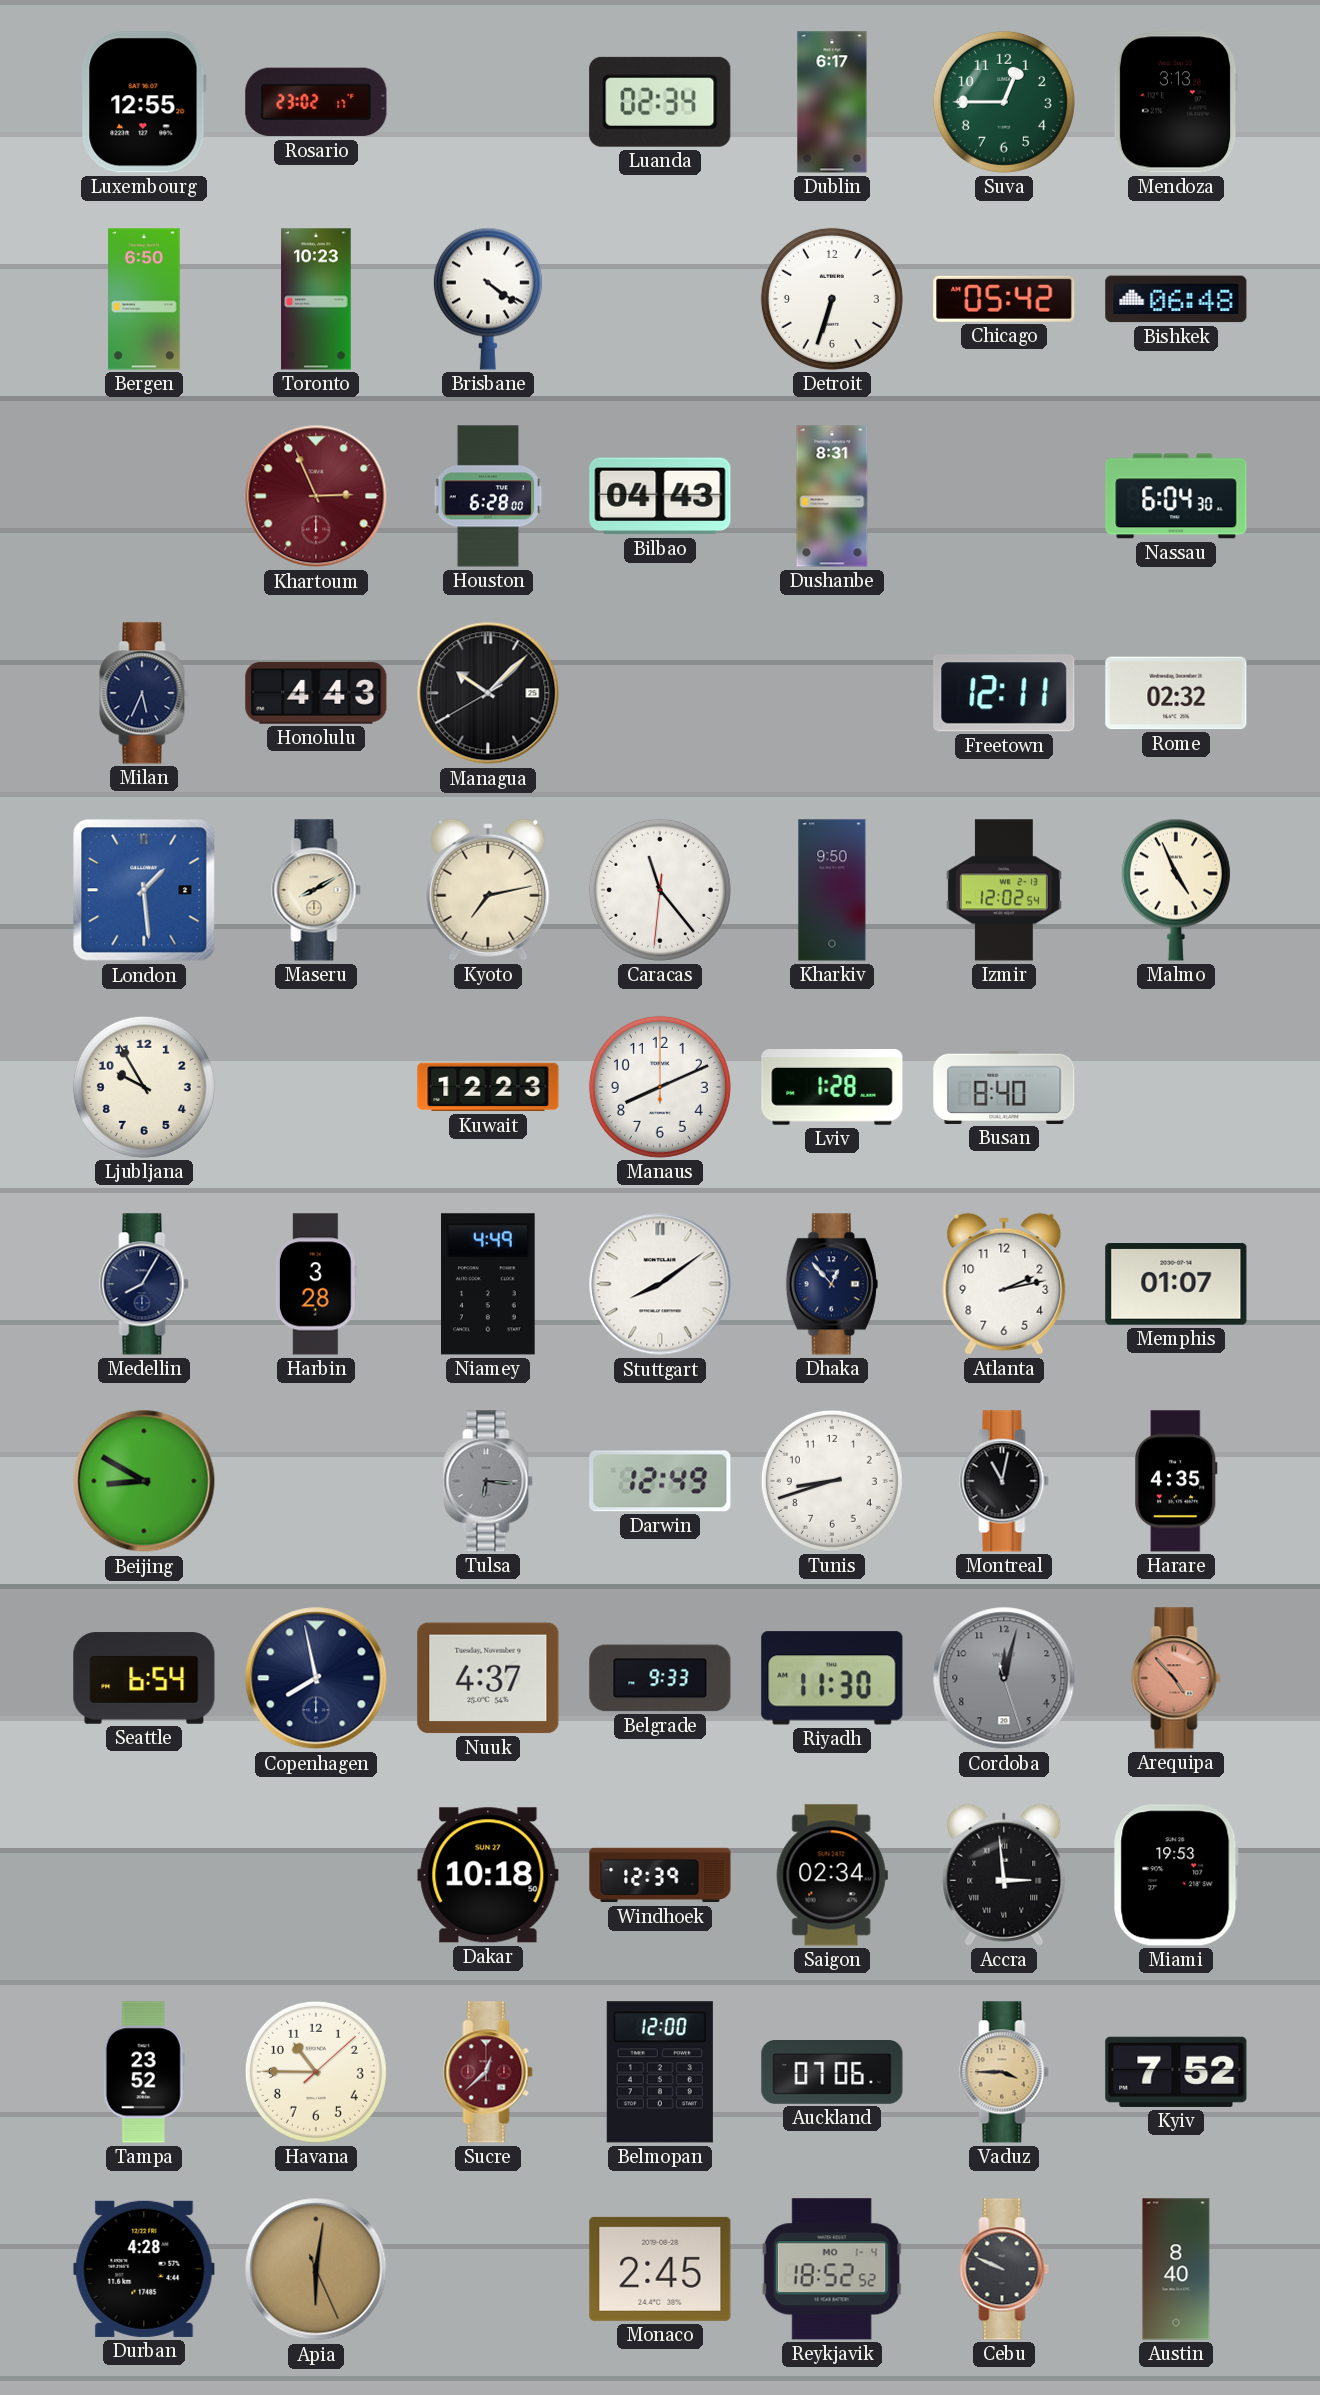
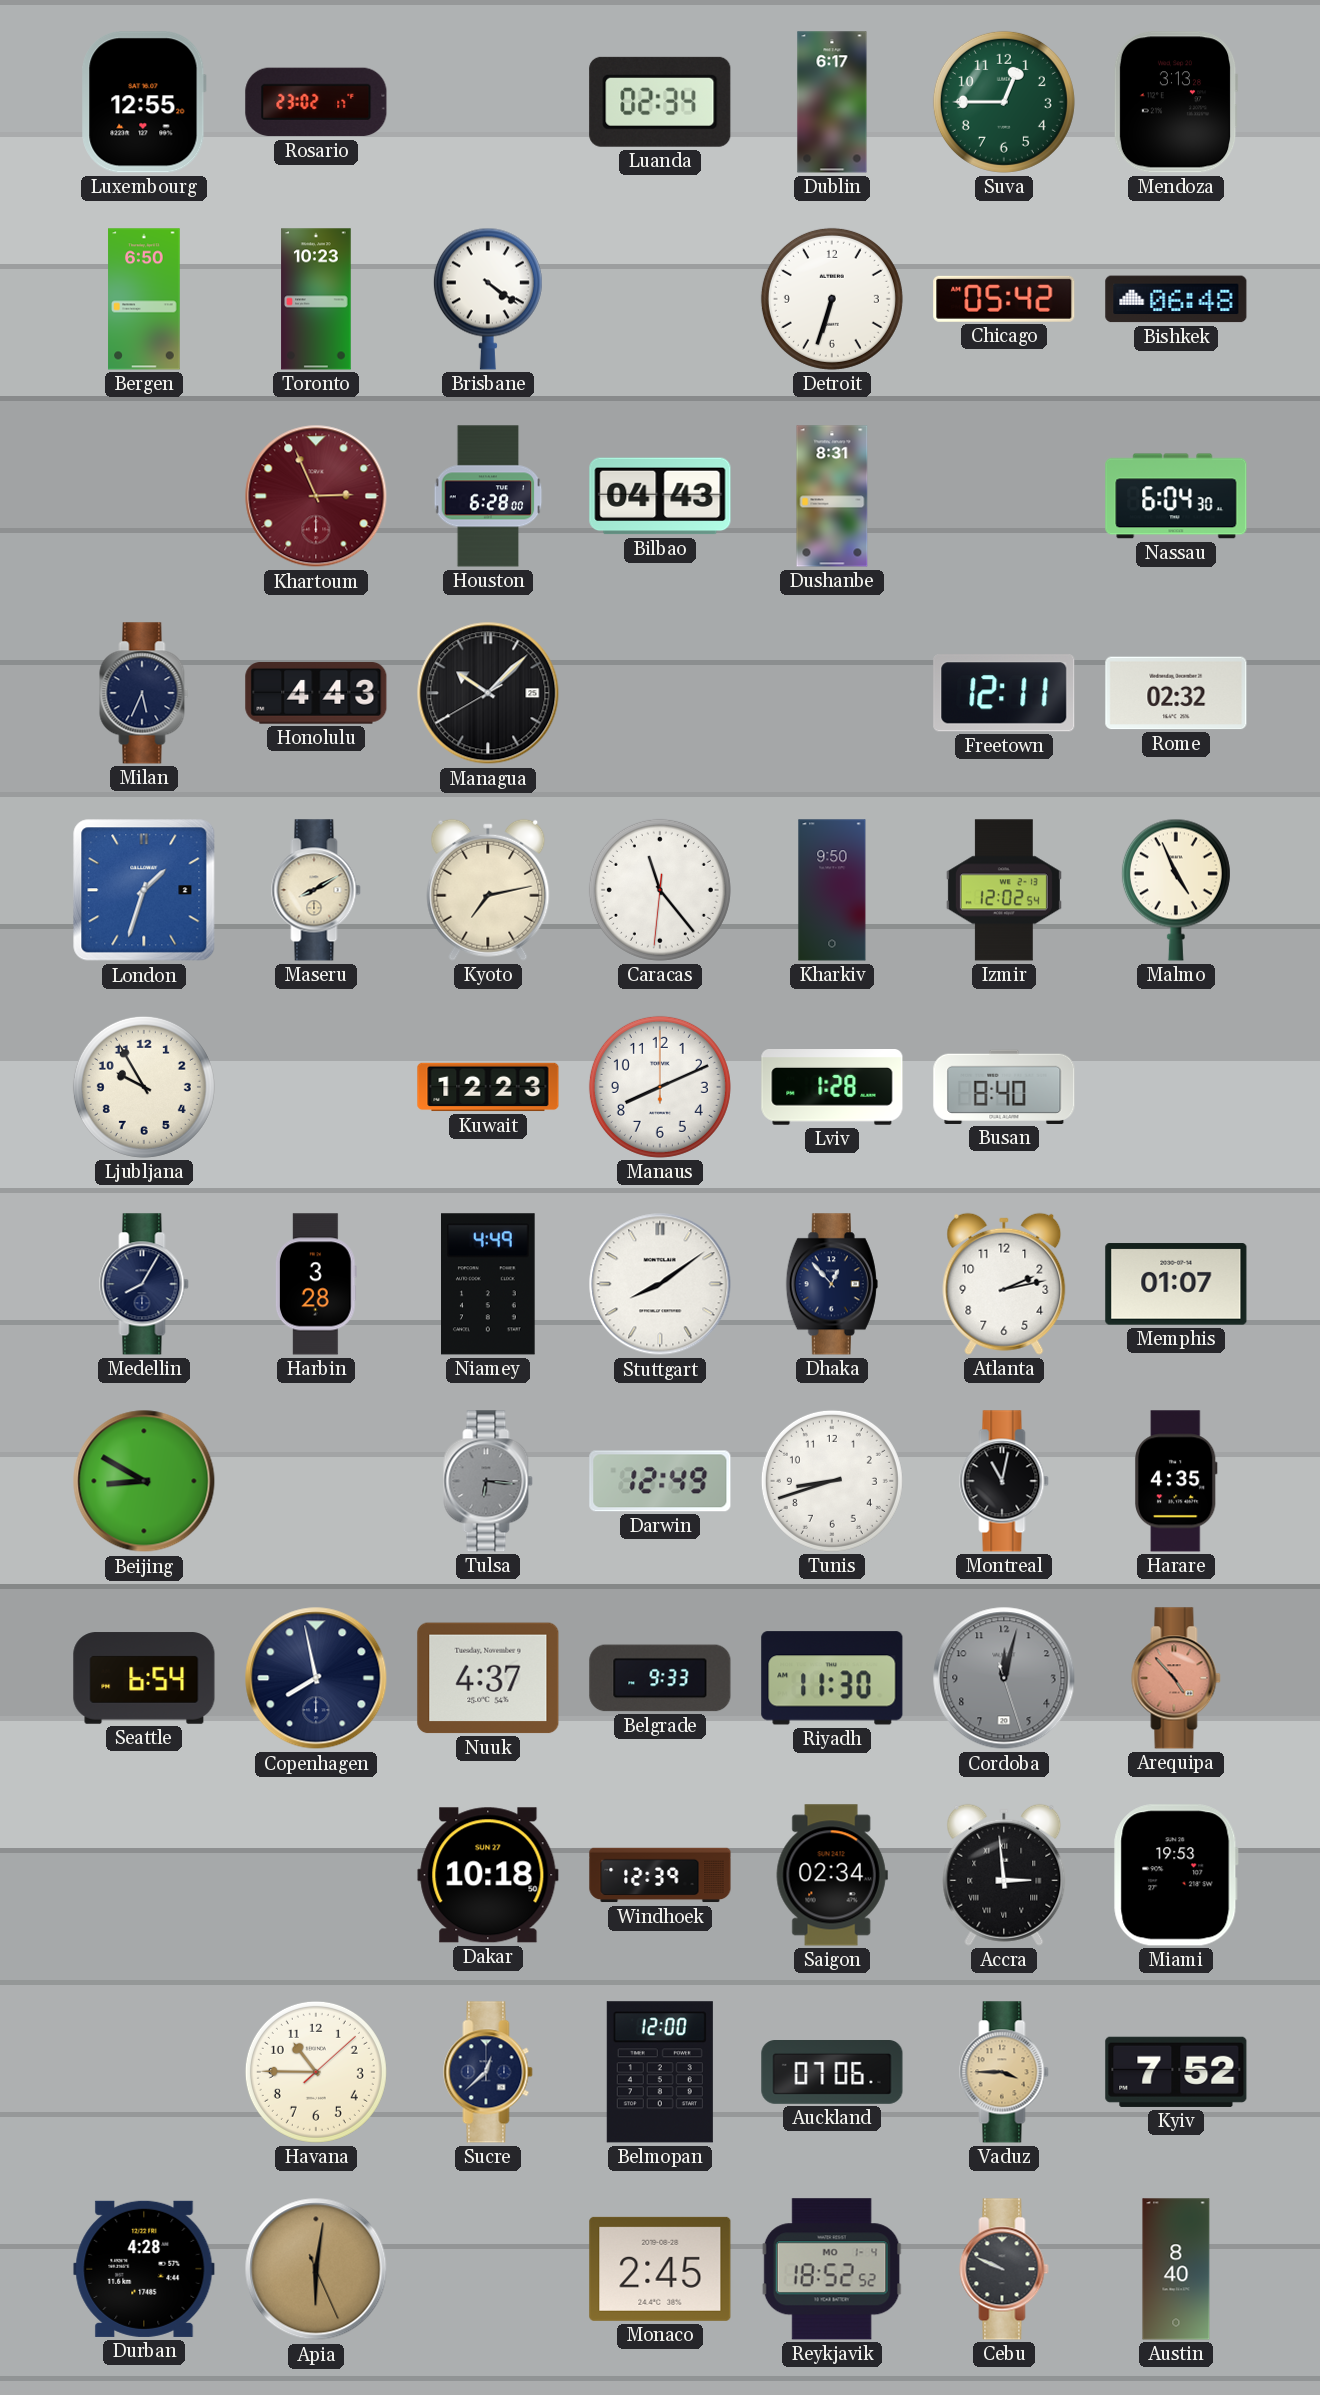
London: 1:29 -> 1:33
Tampa: 23:52 -> none
Sucre dial: burgundy -> navy
